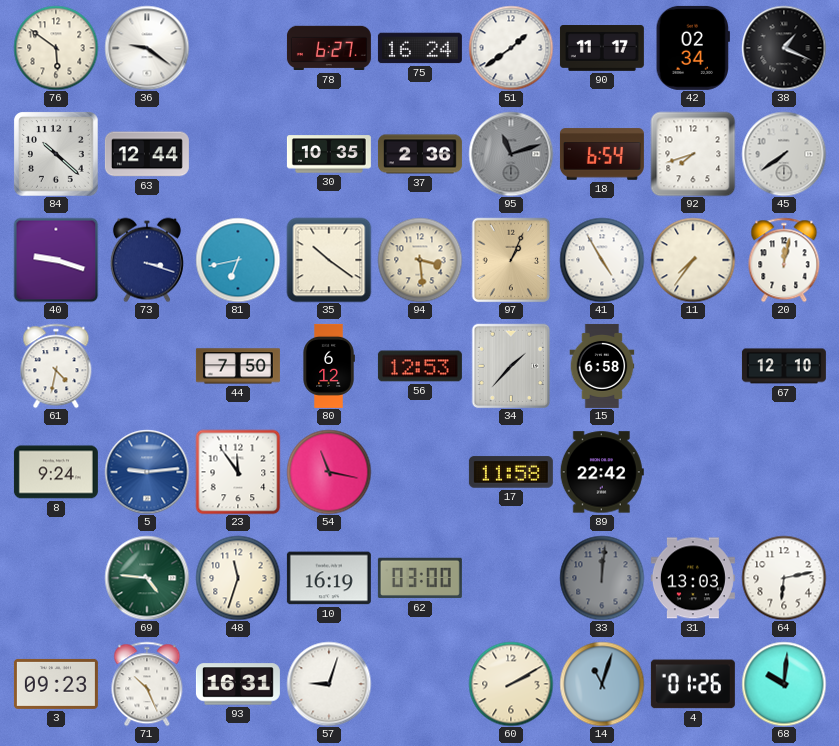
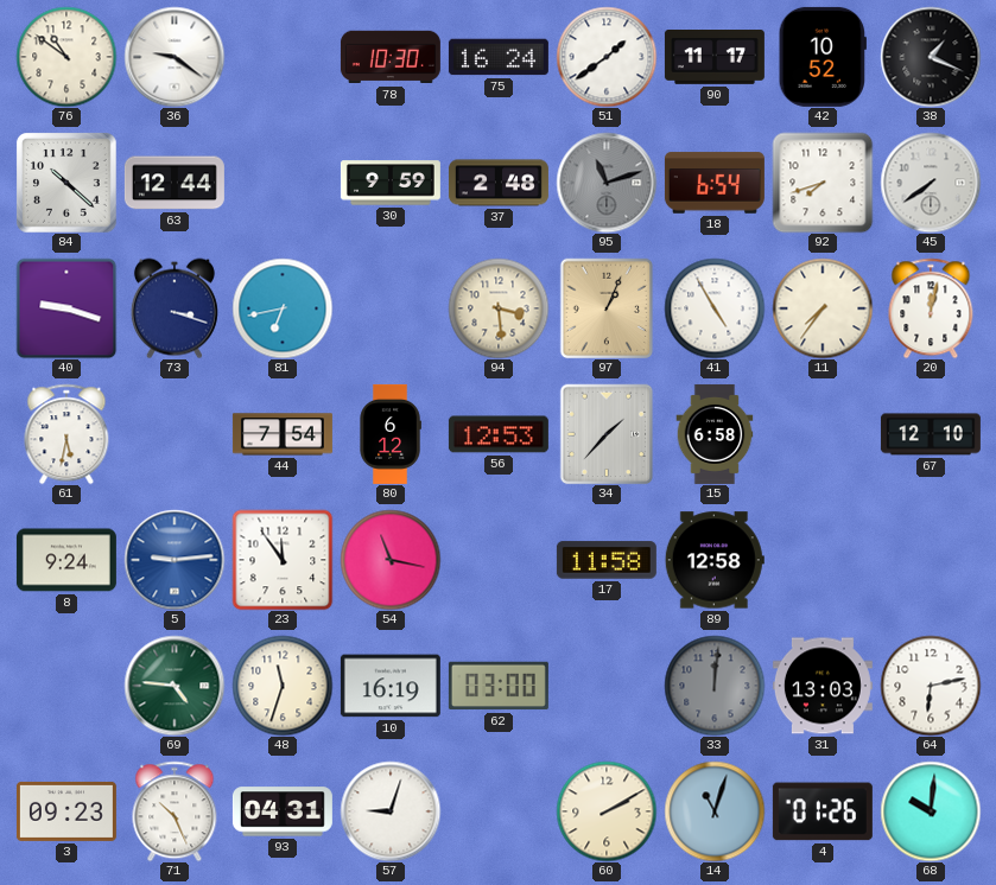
76: 5:51 -> 10:51
78: 6:27 -> 10:30
42: 02:34 -> 10:52
30: 10:35 -> 9:59
37: 2:36 -> 2:48
35: 10:21 -> none
61: 4:32 -> 5:32
44: 7:50 -> 7:54
89: 22:42 -> 12:58
93: 16:31 -> 04:31
